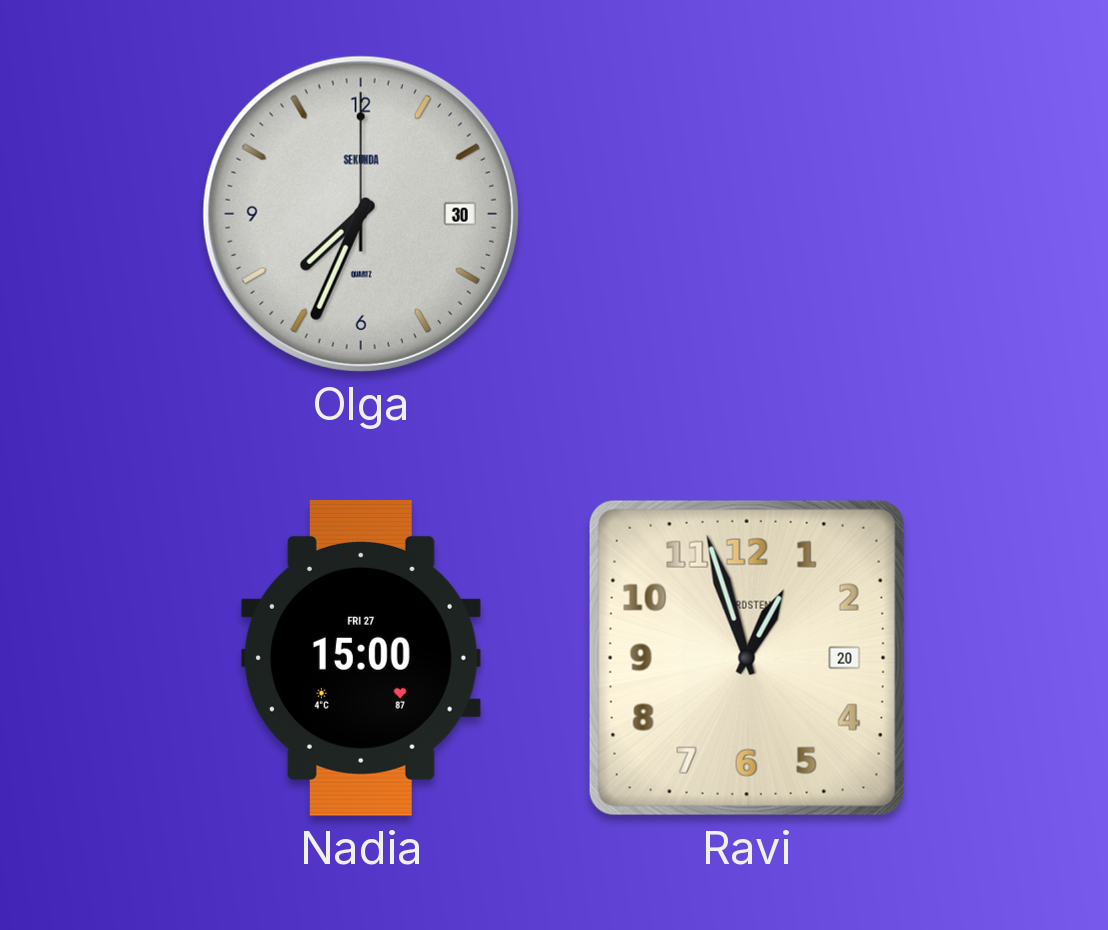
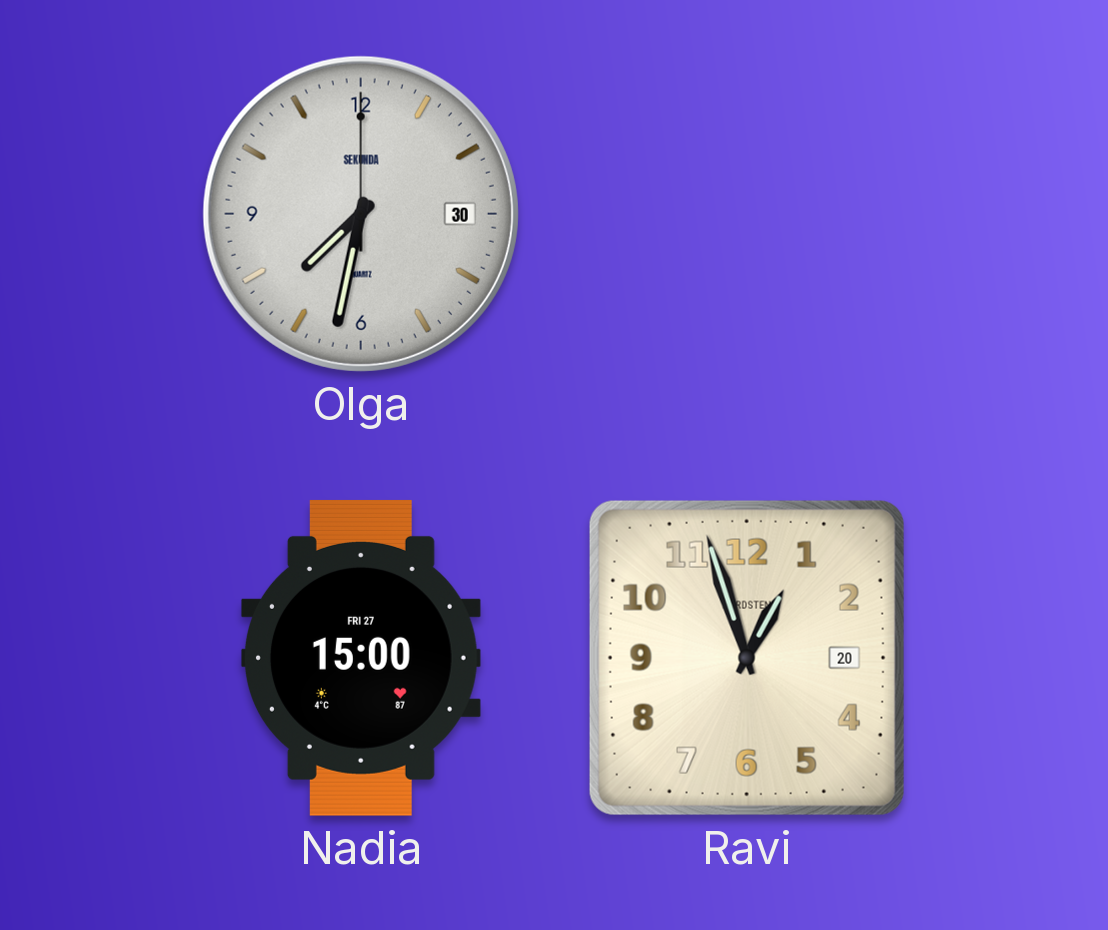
Olga: 7:34 -> 7:32
